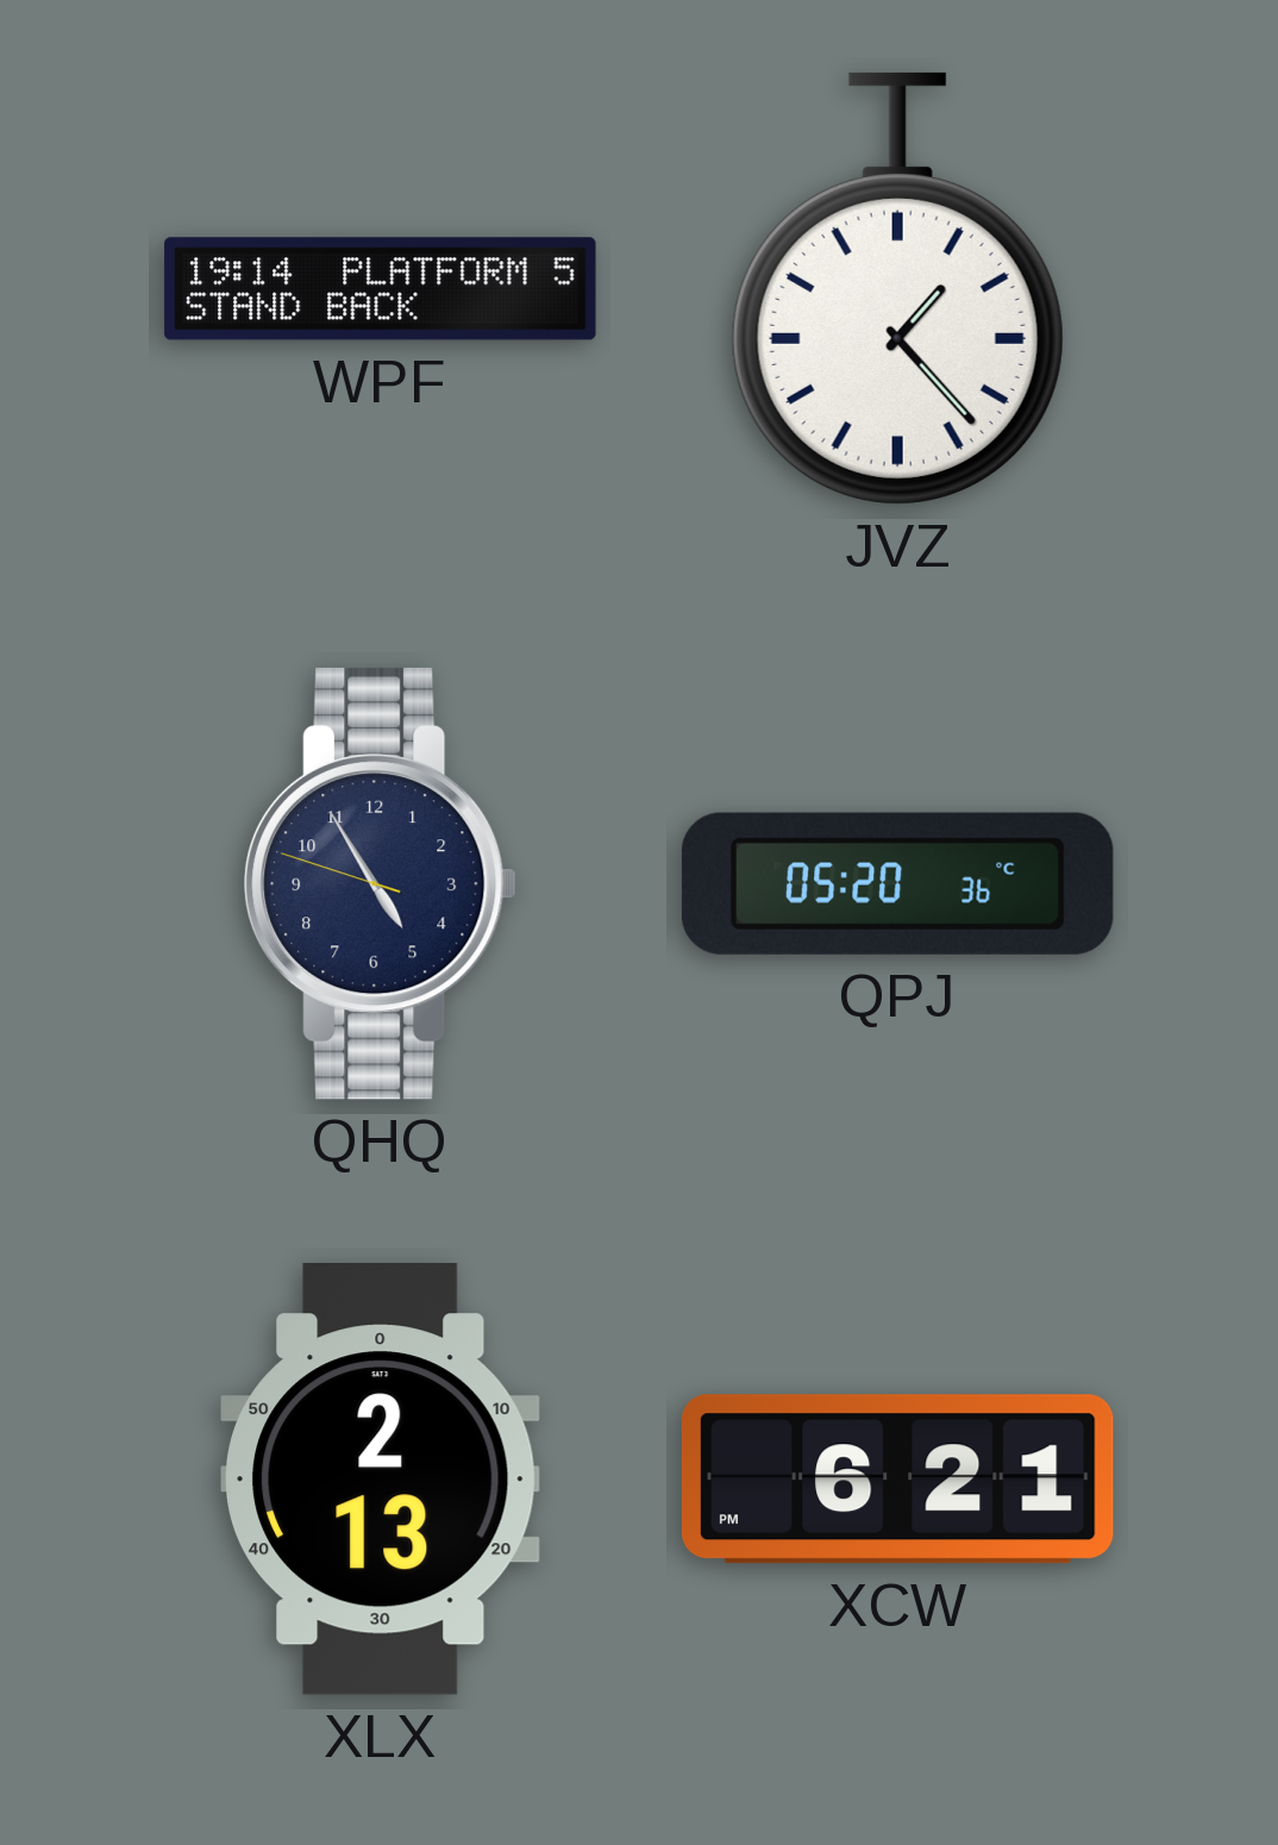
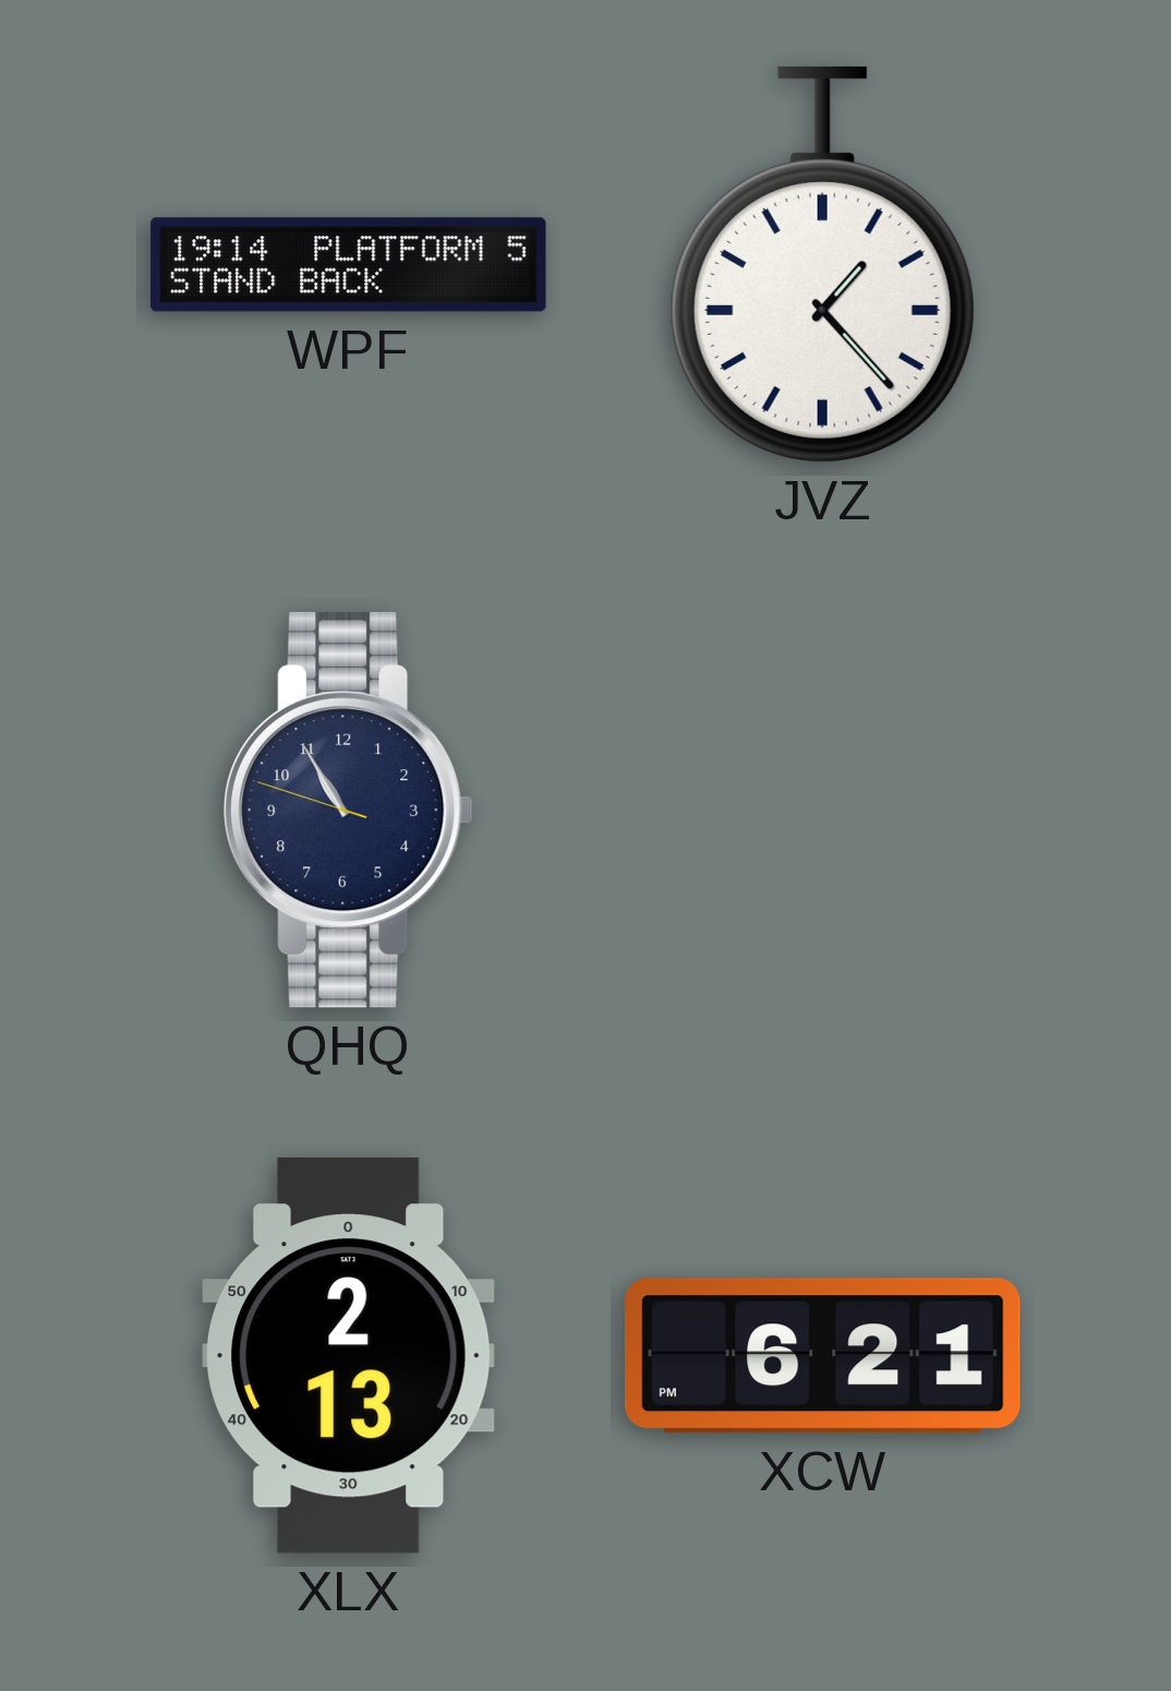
QHQ: 4:54 -> 10:54
QPJ: 05:20 -> none
